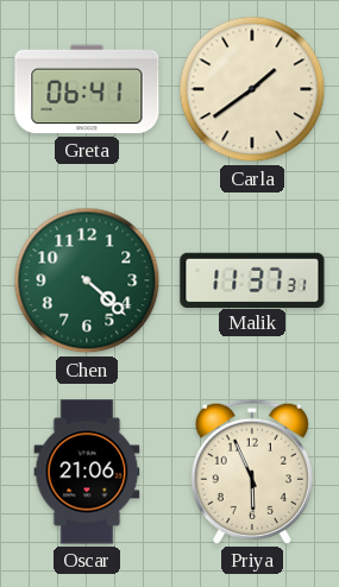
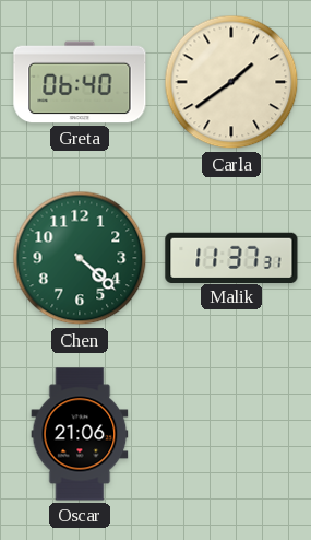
Greta: 06:41 -> 06:40
Priya: 5:56 -> none
